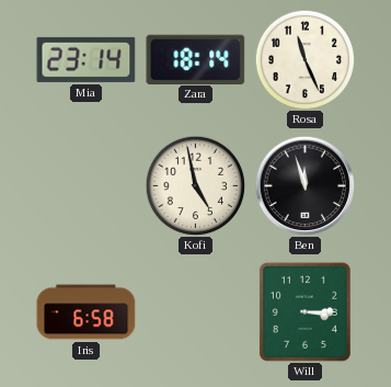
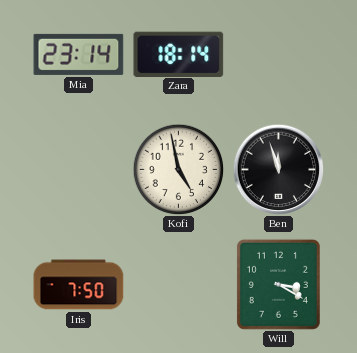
Rosa: 11:26 -> none
Iris: 6:58 -> 7:50
Will: 3:15 -> 3:20
